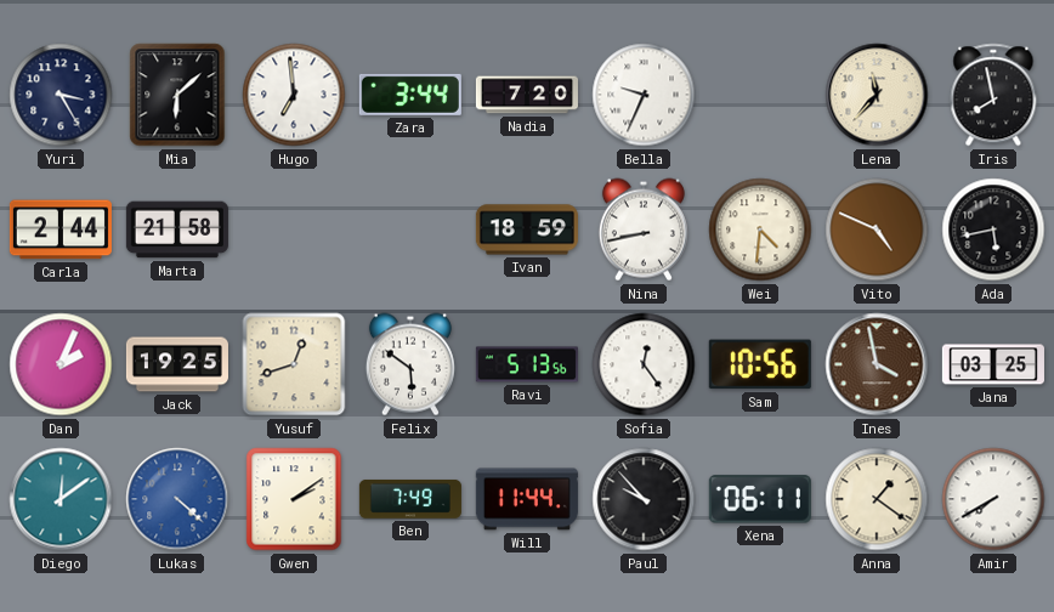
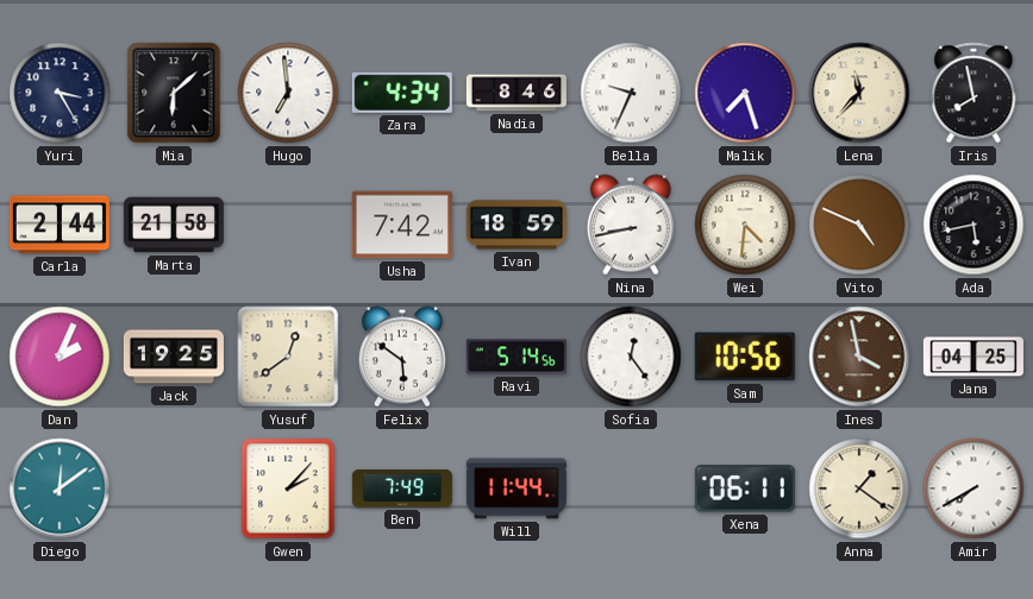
Zara: 3:44 -> 4:34
Nadia: 7:20 -> 8:46
Malik: none -> 7:27
Usha: none -> 7:42
Yusuf: 12:42 -> 12:39
Ravi: 5:13 -> 5:14
Jana: 03:25 -> 04:25
Lukas: 4:22 -> none
Gwen: 2:09 -> 2:07
Paul: 9:53 -> none
